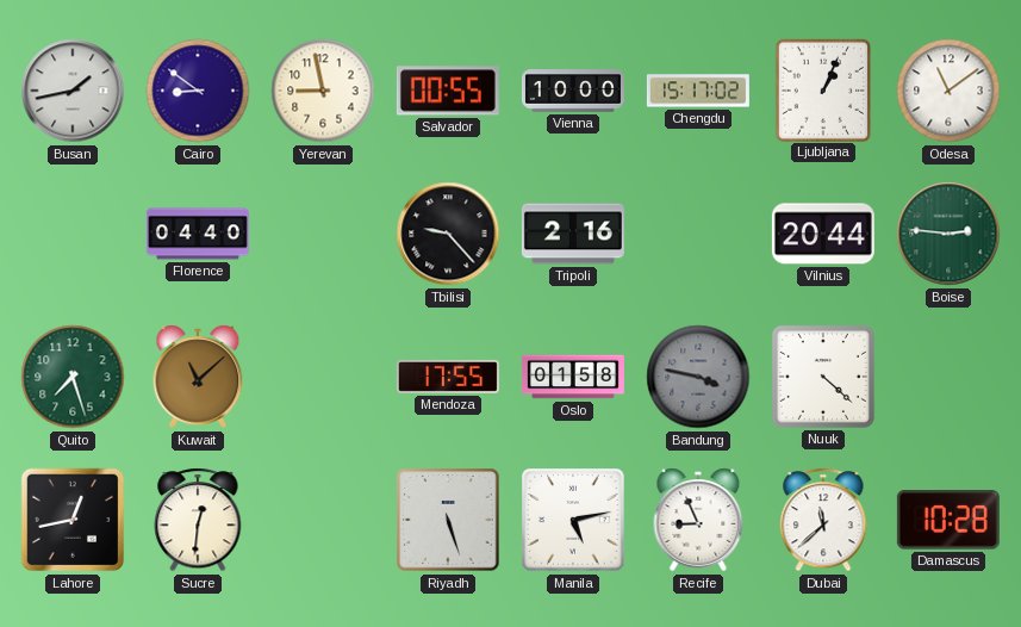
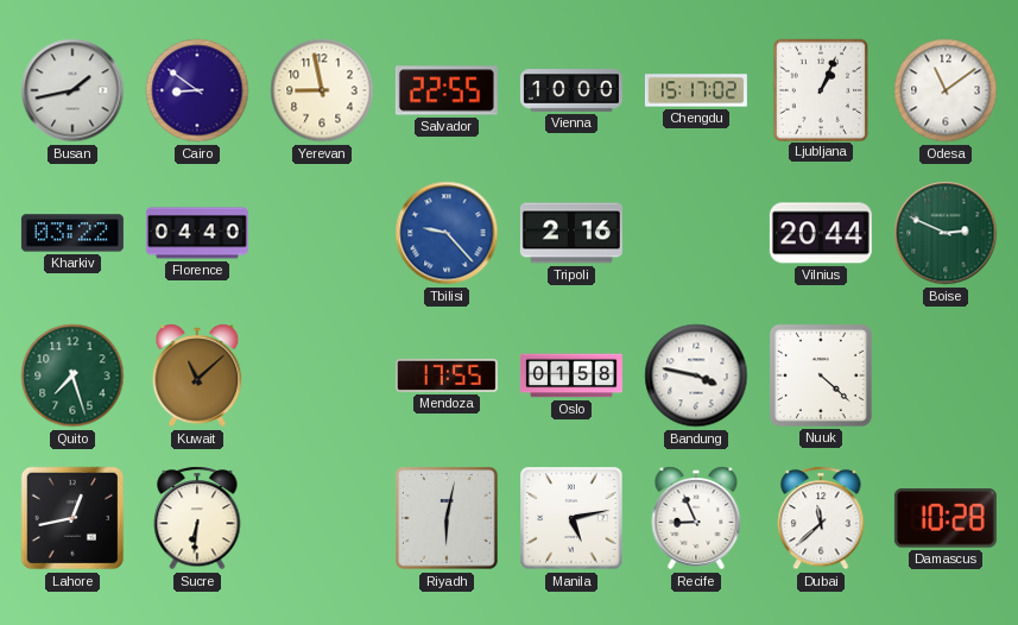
Salvador: 00:55 -> 22:55
Kharkiv: none -> 03:22
Tbilisi dial: black -> blue
Boise: 2:46 -> 2:49
Bandung dial: grey -> white
Sucre: 12:31 -> 6:31
Riyadh: 5:27 -> 6:02
